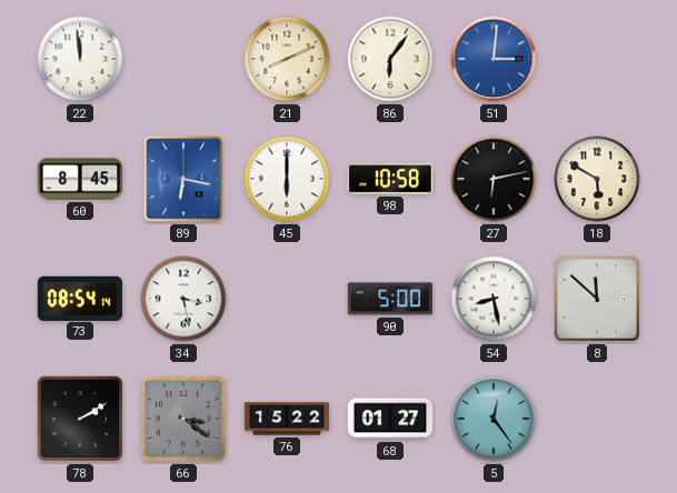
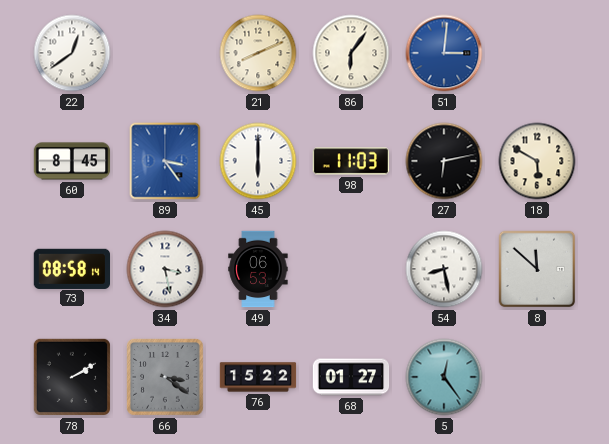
22: 11:59 -> 12:39
89: 6:17 -> 3:24
98: 10:58 -> 11:03
73: 08:54 -> 08:58
49: none -> 06:53
90: 5:00 -> none
